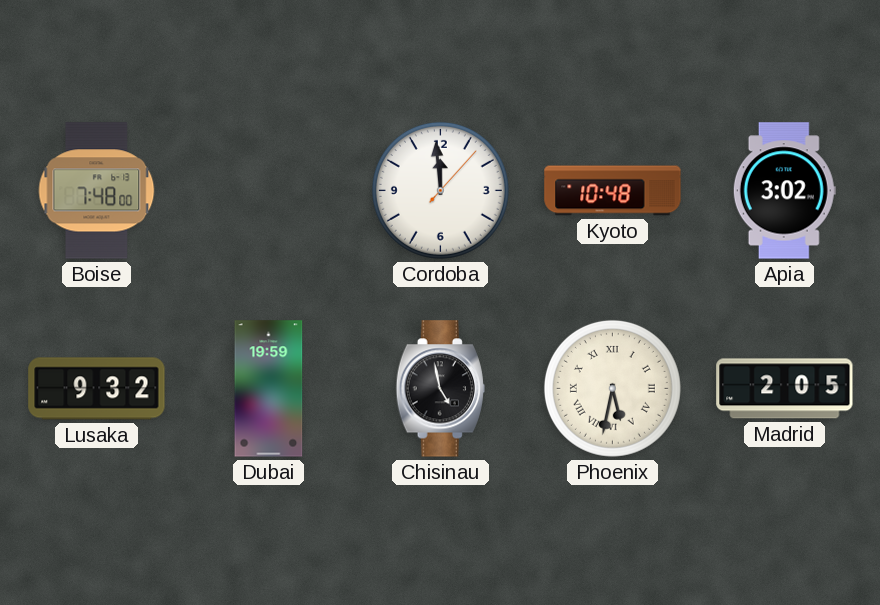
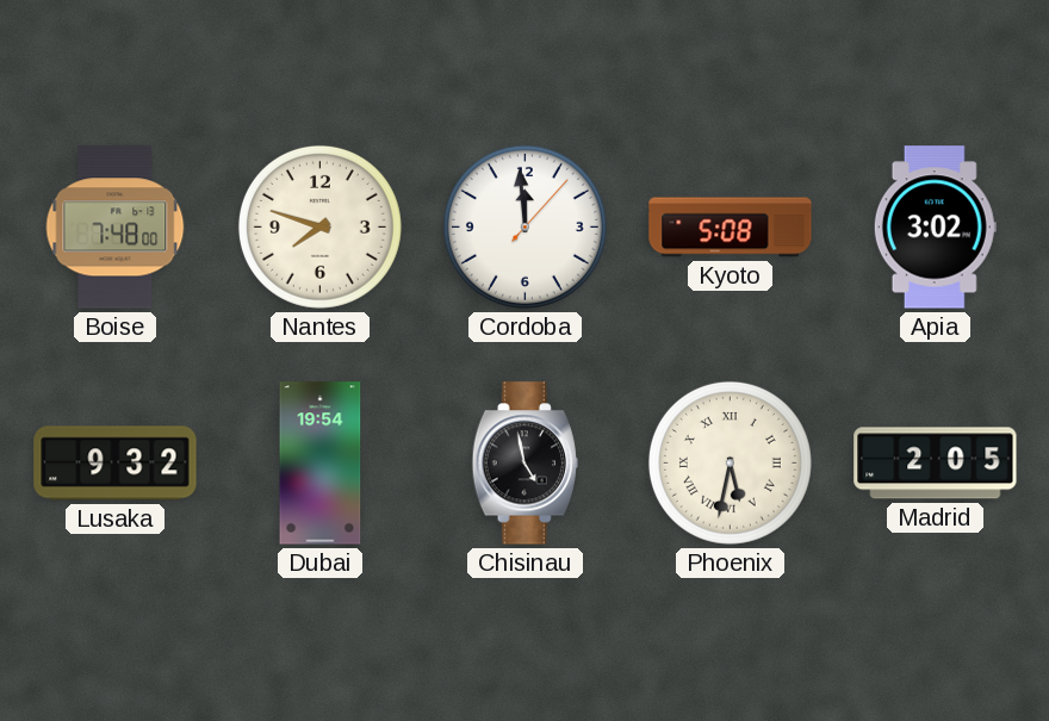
Nantes: none -> 7:48
Kyoto: 10:48 -> 5:08
Dubai: 19:59 -> 19:54
